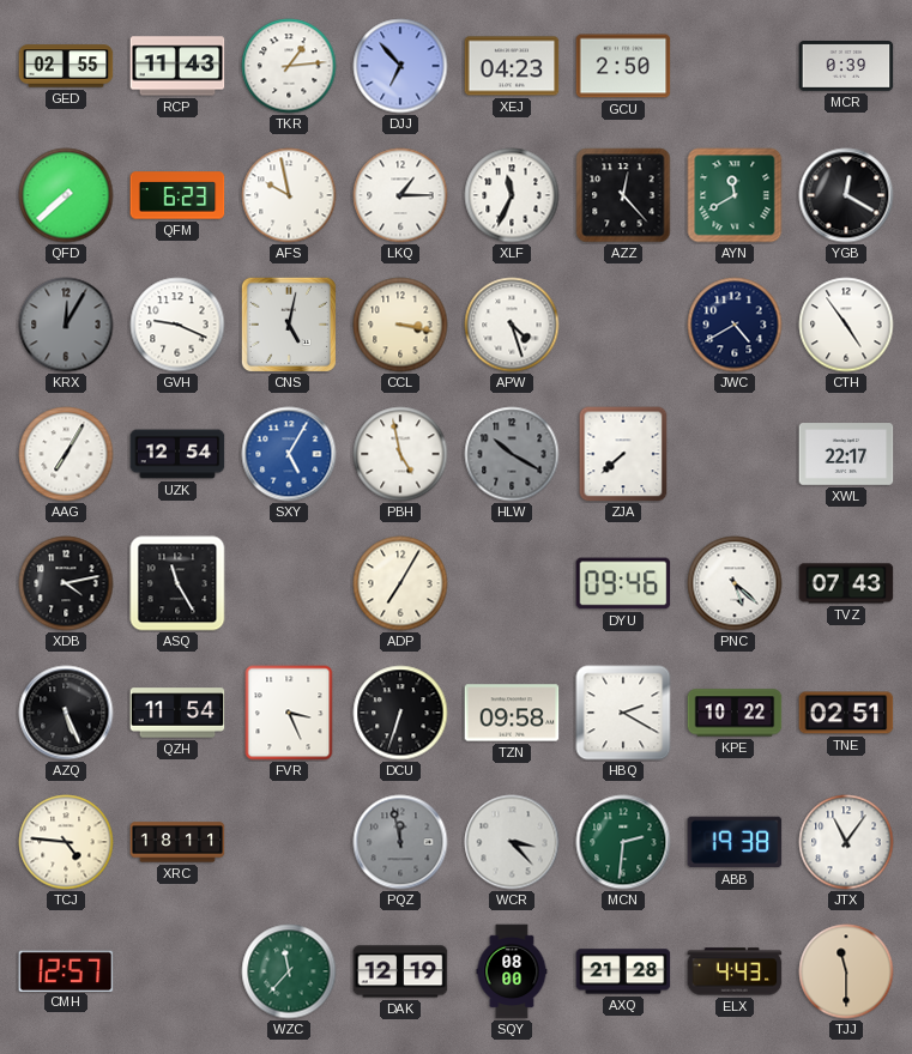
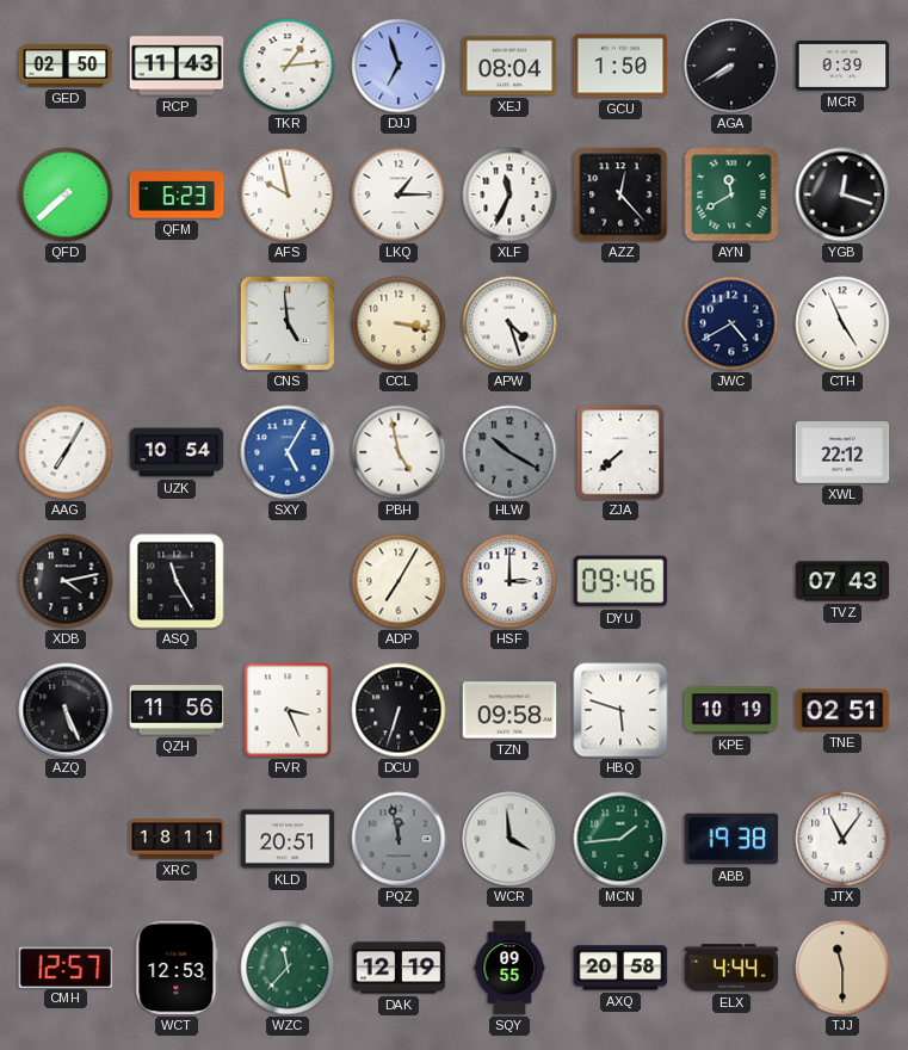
GED: 02:55 -> 02:50
DJJ: 6:53 -> 6:57
XEJ: 04:23 -> 08:04
GCU: 2:50 -> 1:50
AGA: none -> 7:40
YGB: 12:20 -> 12:18
KRX: 12:05 -> none
GVH: 9:19 -> none
CNS: 5:02 -> 4:59
CTH: 4:54 -> 4:56
UZK: 12:54 -> 10:54
XWL: 22:17 -> 22:12
HSF: none -> 3:00
PNC: 5:22 -> none
QZH: 11:54 -> 11:56
HBQ: 2:20 -> 5:48
KPE: 10:22 -> 10:19
TCJ: 4:46 -> none
KLD: none -> 20:51
WCR: 3:23 -> 3:59
MCN: 2:31 -> 1:44
WCT: none -> 12:53
SQY: 08:00 -> 09:55
AXQ: 21:28 -> 20:58
ELX: 4:43 -> 4:44
